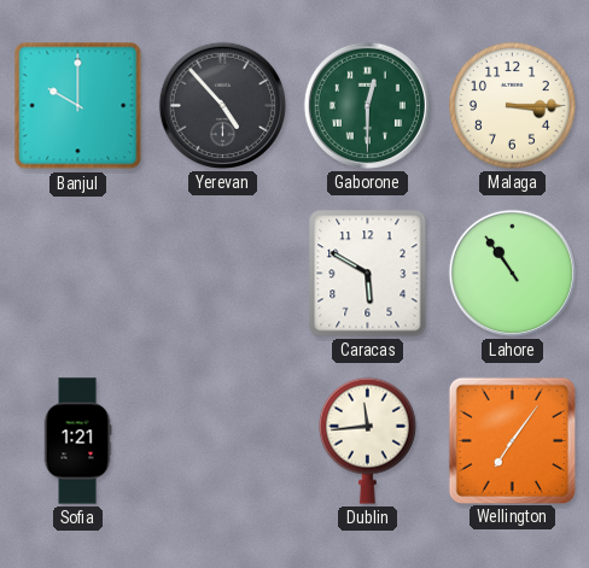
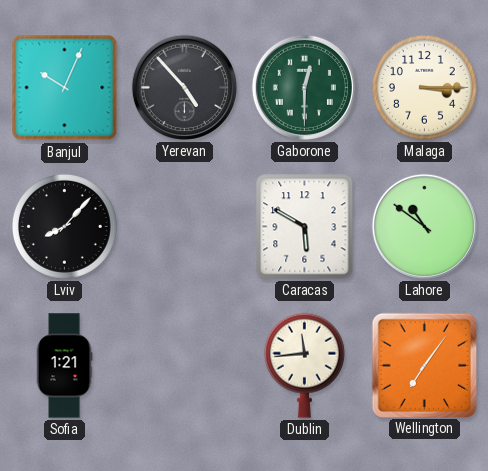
Banjul: 10:00 -> 10:04
Lviv: none -> 8:07
Lahore: 10:54 -> 10:51
